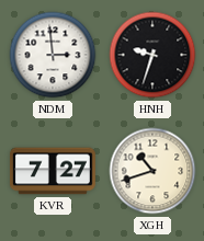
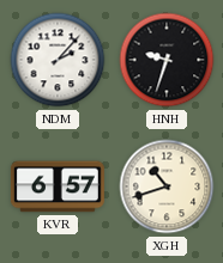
NDM: 2:59 -> 2:07
KVR: 7:27 -> 6:57
